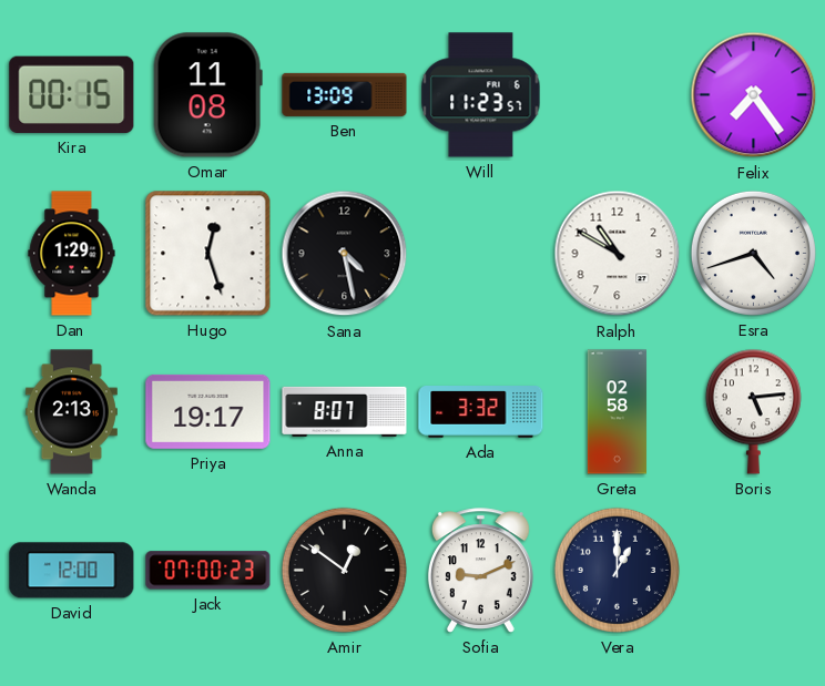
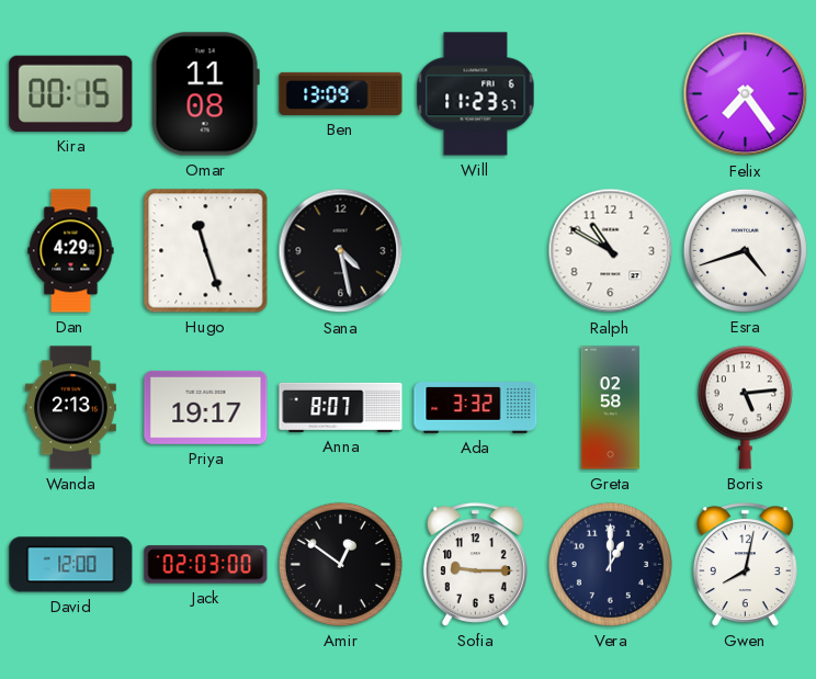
Dan: 1:29 -> 4:29
Hugo: 12:27 -> 11:27
Jack: 07:00 -> 02:03
Sofia: 9:11 -> 9:15
Gwen: none -> 8:02
